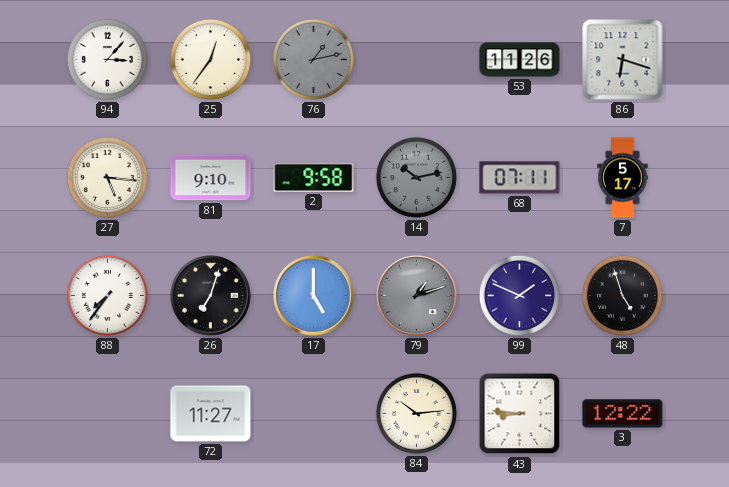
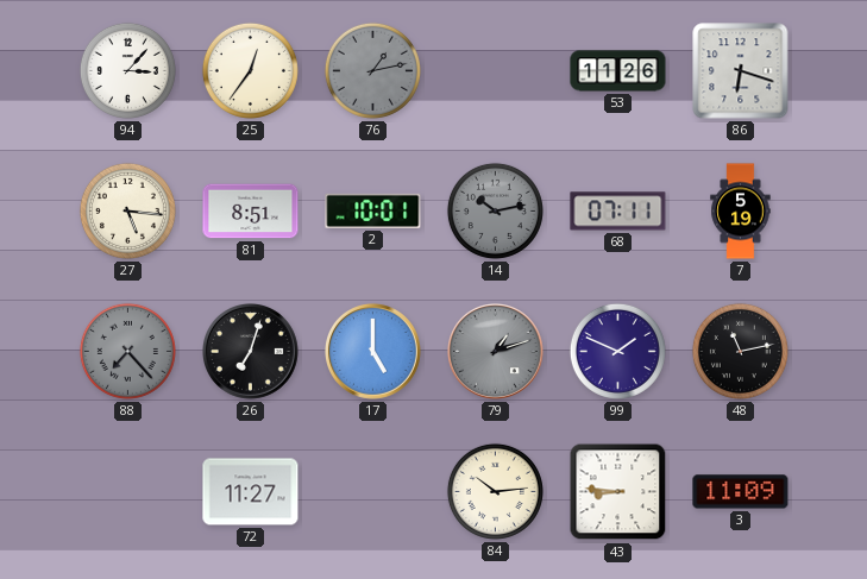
81: 9:10 -> 8:51
2: 9:58 -> 10:01
7: 5:17 -> 5:19
88: 7:36 -> 7:23
88 dial: white -> grey
48: 4:57 -> 11:13
3: 12:22 -> 11:09
